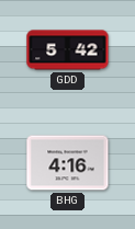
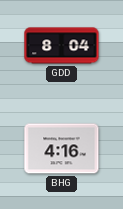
GDD: 5:42 -> 8:04
